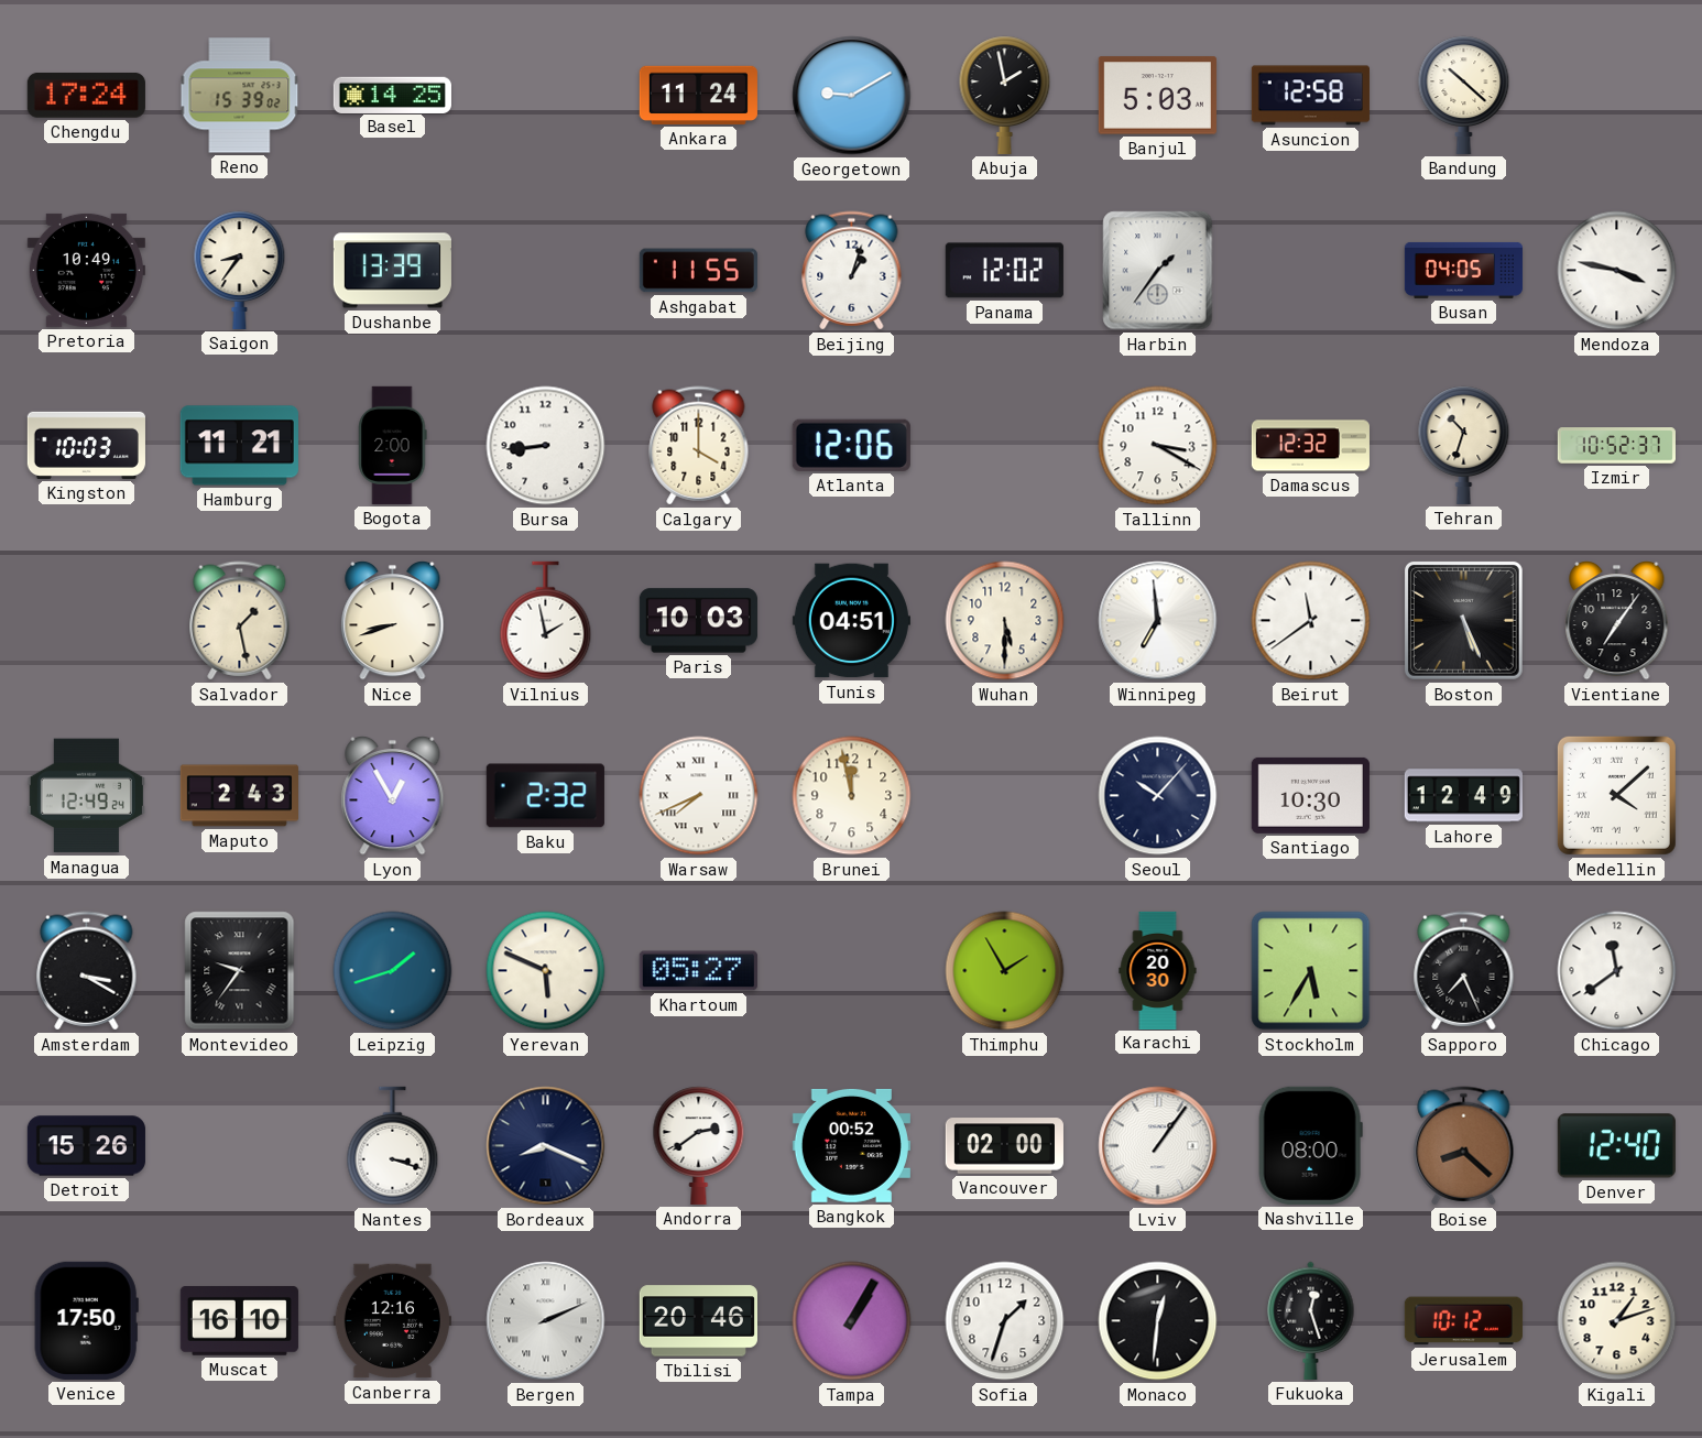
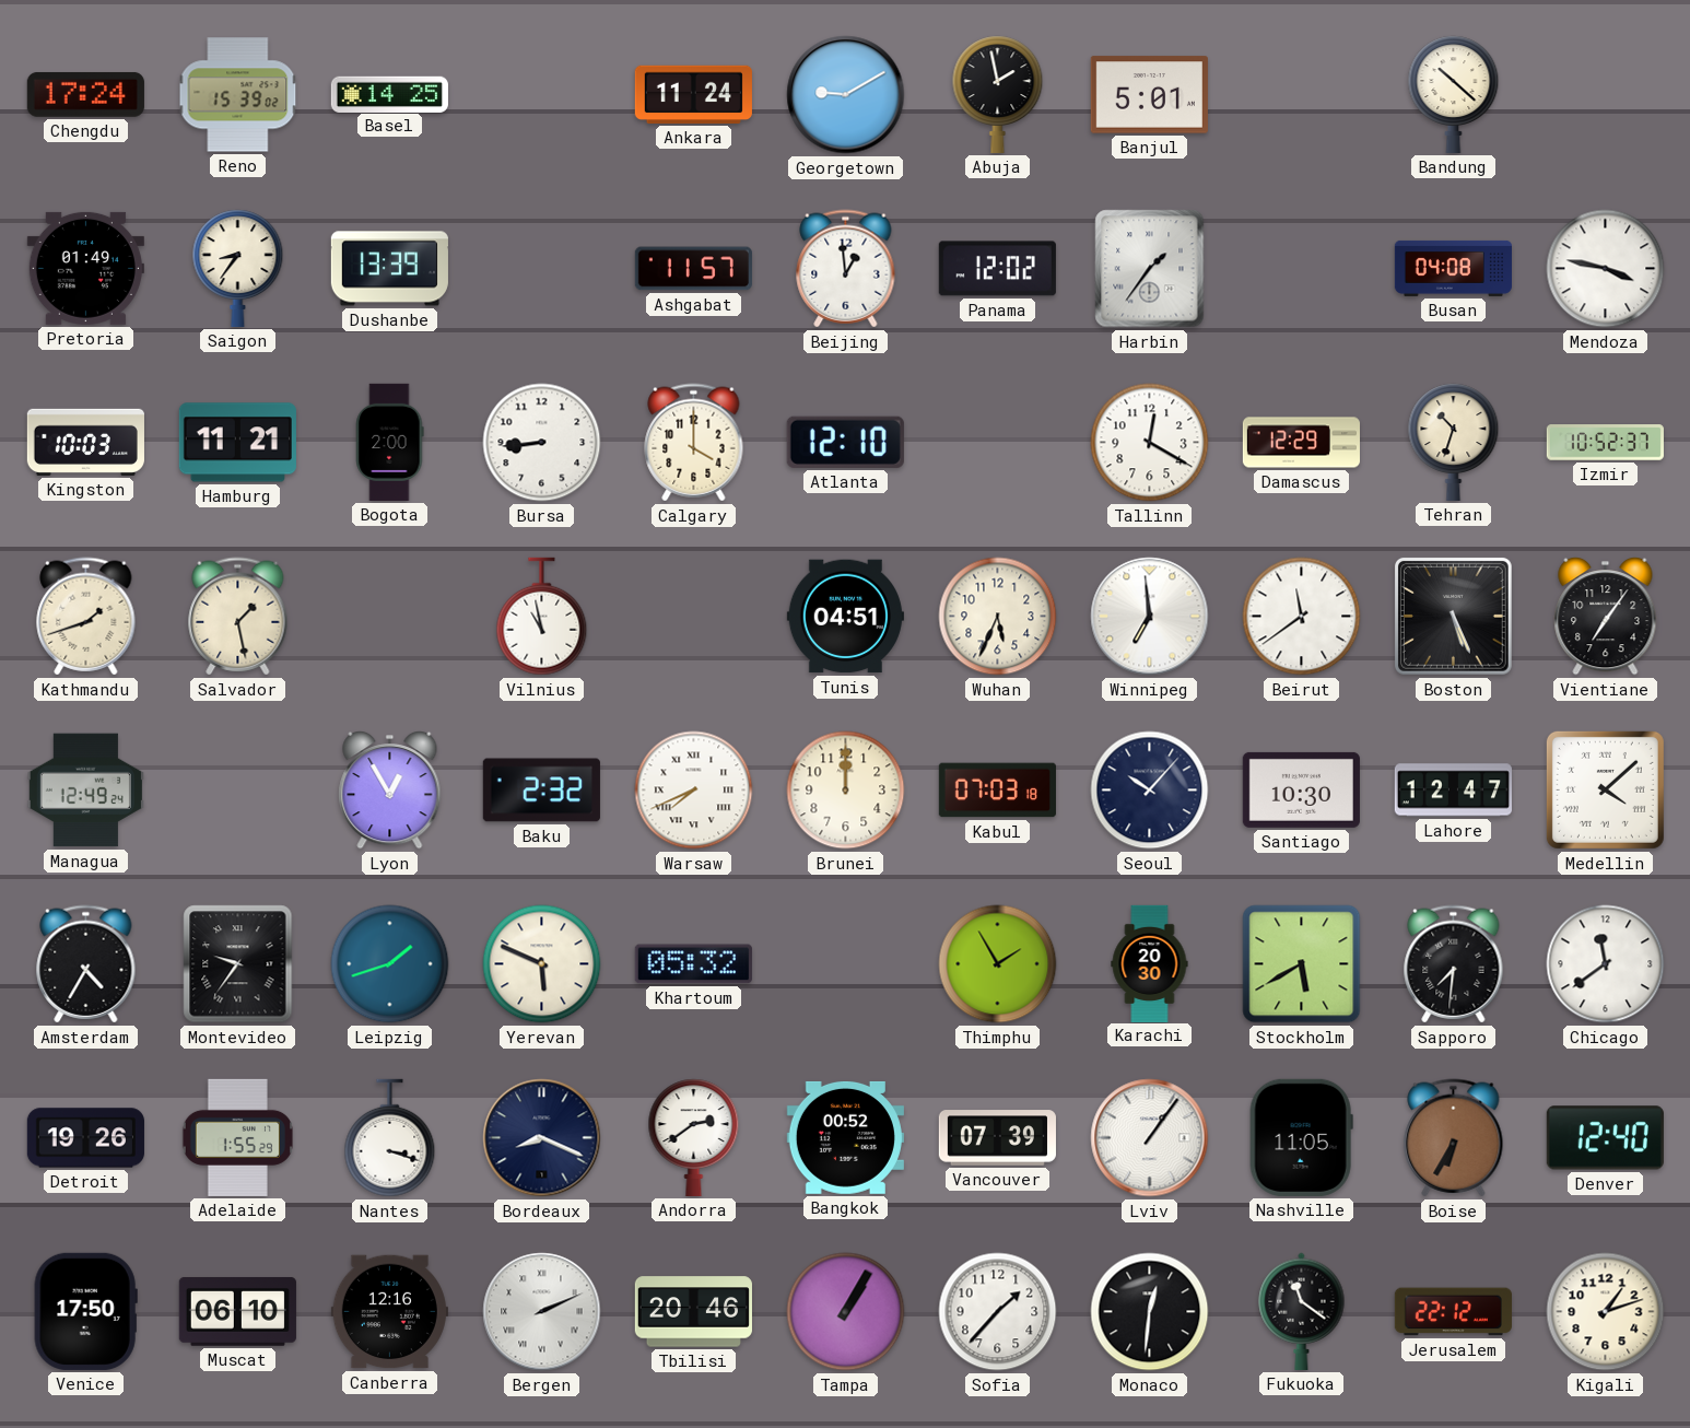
Banjul: 5:03 -> 5:01
Asuncion: 12:58 -> none
Pretoria: 10:49 -> 01:49
Ashgabat: 11:55 -> 11:57
Beijing: 1:03 -> 12:59
Busan: 04:05 -> 04:08
Atlanta: 12:06 -> 12:10
Tallinn: 3:20 -> 12:20
Damascus: 12:32 -> 12:29
Kathmandu: none -> 1:42
Nice: 8:42 -> none
Vilnius: 1:58 -> 10:58
Paris: 10:03 -> none
Wuhan: 5:30 -> 5:34
Maputo: 2:43 -> none
Brunei: 11:58 -> 12:00
Kabul: none -> 07:03
Lahore: 12:49 -> 12:47
Amsterdam: 3:20 -> 4:35
Khartoum: 05:27 -> 05:32
Stockholm: 5:35 -> 5:40
Sapporo: 7:26 -> 7:31
Detroit: 15:26 -> 19:26
Adelaide: none -> 1:55
Vancouver: 02:00 -> 07:39
Nashville: 08:00 -> 11:05
Boise: 8:22 -> 6:35
Muscat: 16:10 -> 06:10
Sofia: 1:33 -> 1:37
Fukuoka: 12:27 -> 11:21
Jerusalem: 10:12 -> 22:12
